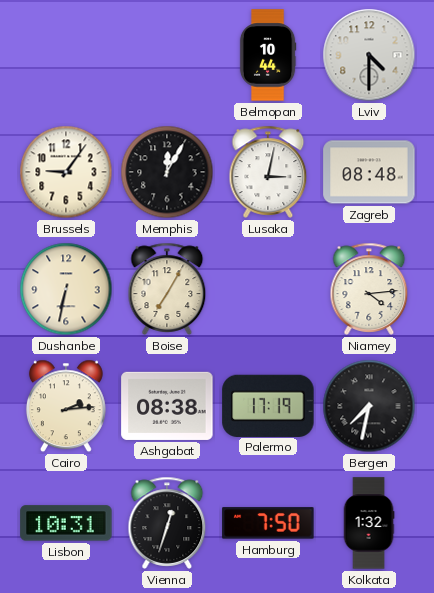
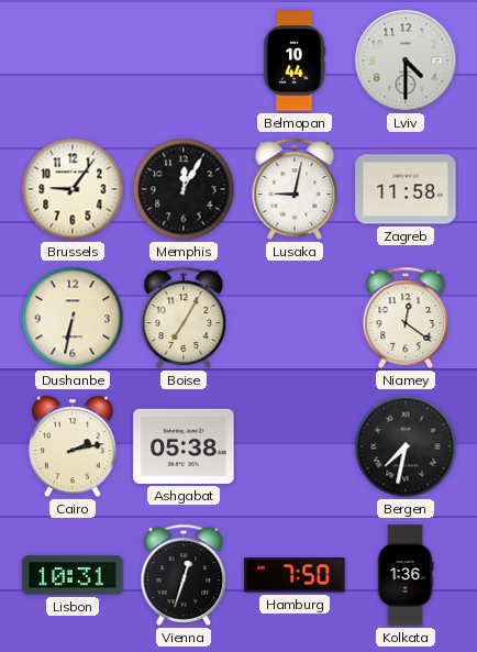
Lusaka: 3:02 -> 9:02
Zagreb: 08:48 -> 11:58
Niamey: 4:14 -> 12:21
Cairo: 2:14 -> 2:13
Ashgabat: 08:38 -> 05:38
Palermo: 17:19 -> none
Kolkata: 1:32 -> 1:36
